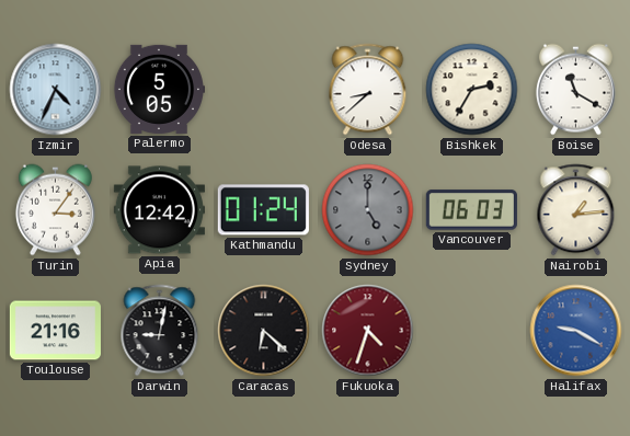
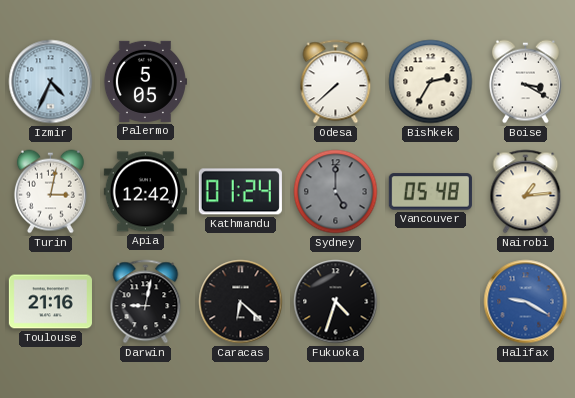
Odesa: 8:38 -> 7:38
Boise: 11:20 -> 3:20
Turin: 3:06 -> 3:02
Vancouver: 06:03 -> 05:48
Fukuoka dial: burgundy -> black
